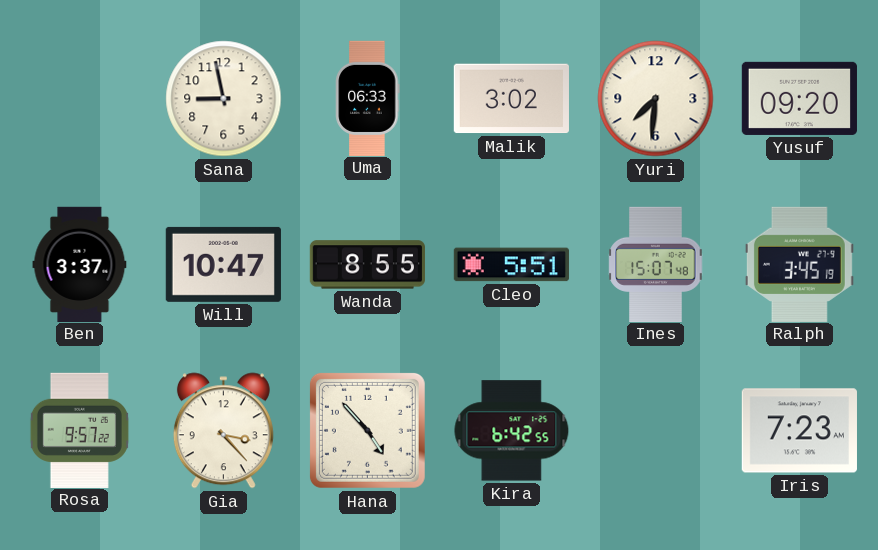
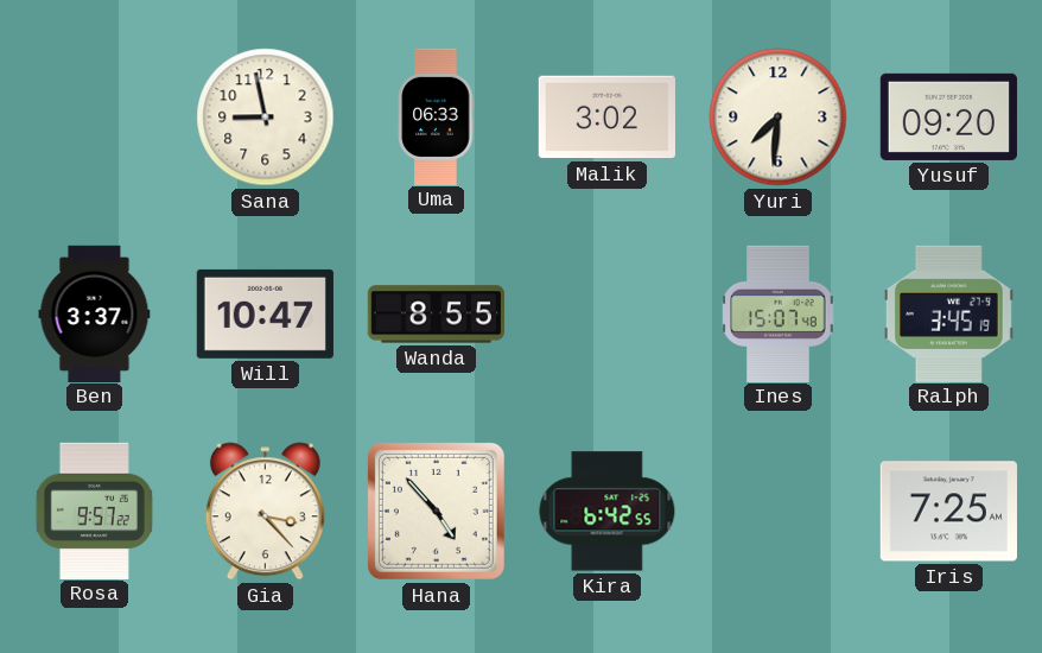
Cleo: 5:51 -> none
Iris: 7:23 -> 7:25
